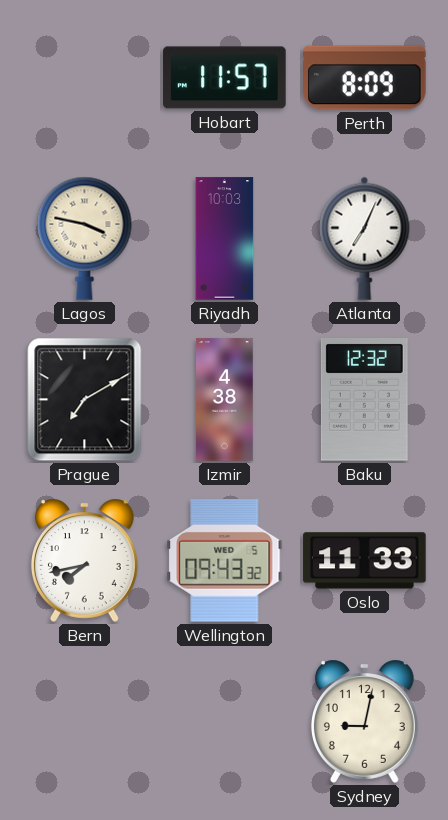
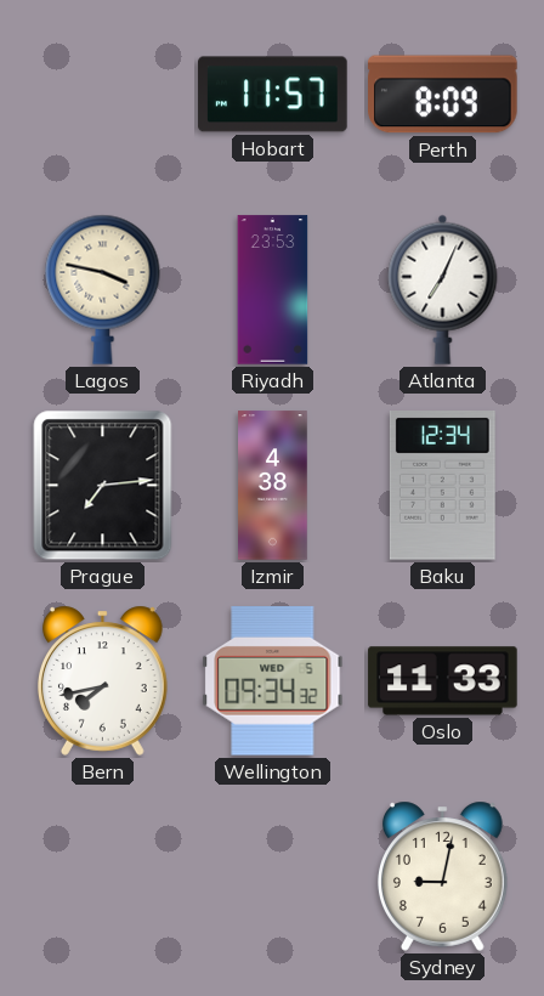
Riyadh: 10:03 -> 23:53
Prague: 7:10 -> 7:14
Baku: 12:32 -> 12:34
Wellington: 09:43 -> 09:34
